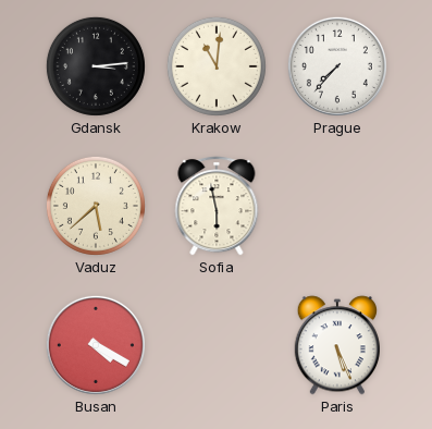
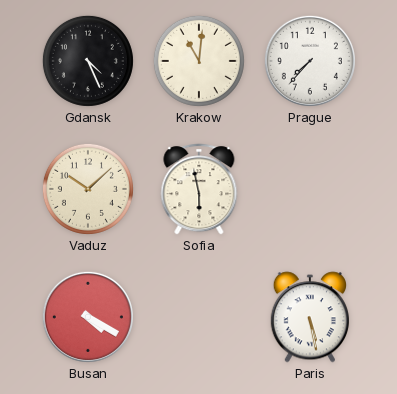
Gdansk: 3:14 -> 4:26
Vaduz: 5:38 -> 10:08
Paris: 5:26 -> 5:28
